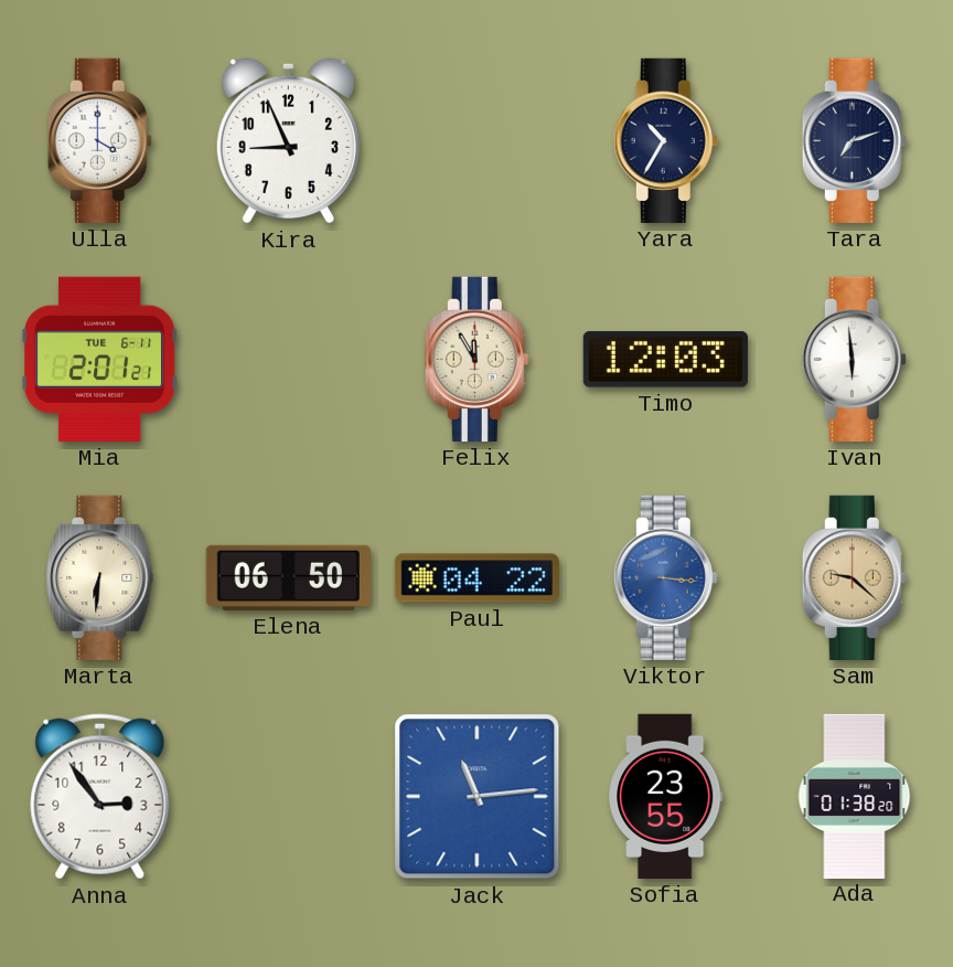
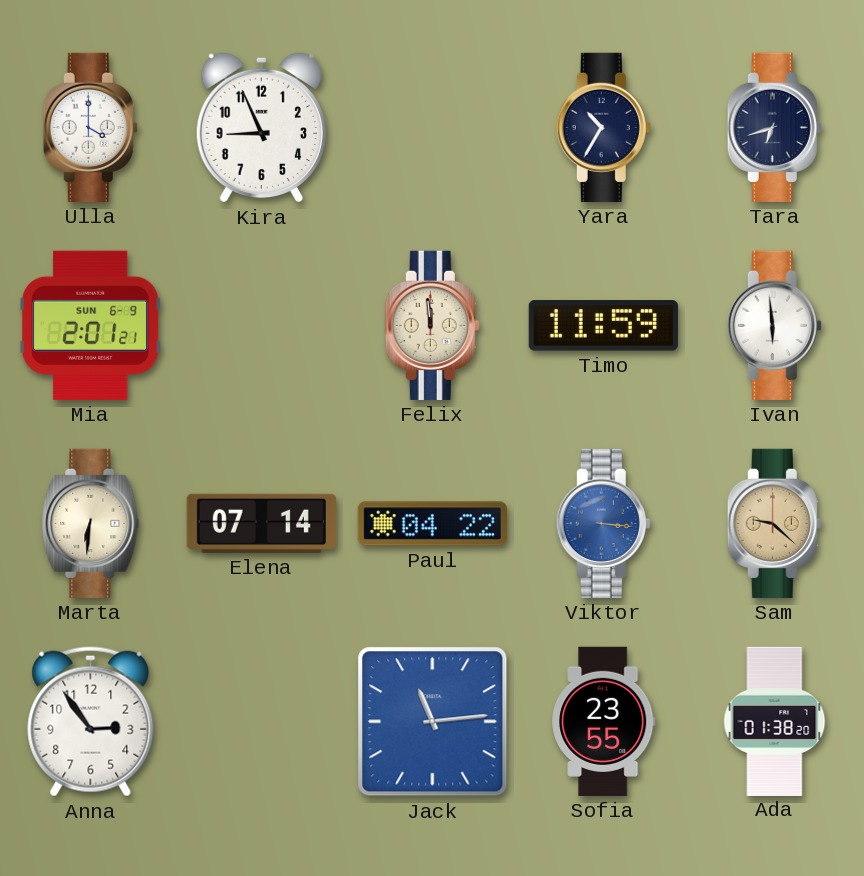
Tara: 7:12 -> 6:42
Mia date: TUE 6-11 -> SUN 6-9
Felix: 11:55 -> 11:59
Timo: 12:03 -> 11:59
Elena: 06:50 -> 07:14
